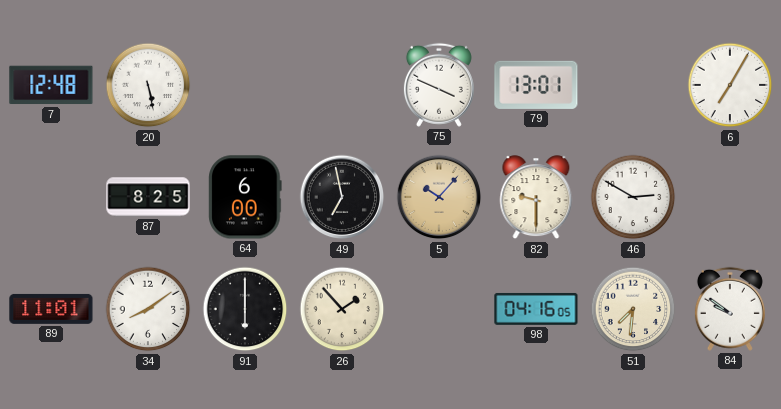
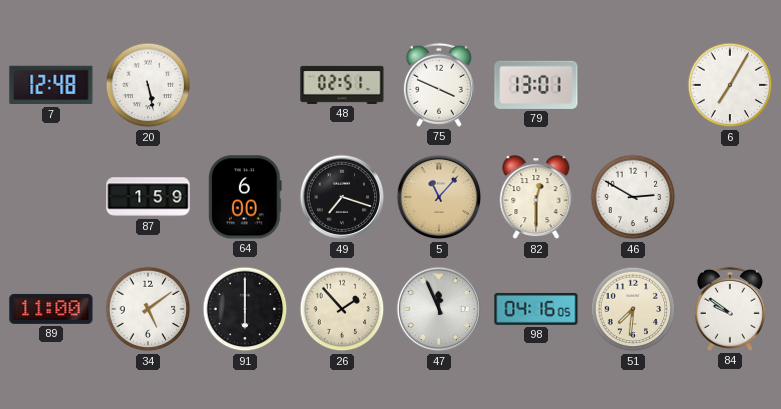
48: none -> 02:51
87: 8:25 -> 1:59
49: 6:58 -> 7:18
5: 10:07 -> 11:07
82: 9:30 -> 12:30
89: 11:01 -> 11:00
34: 8:09 -> 5:09
47: none -> 11:56
